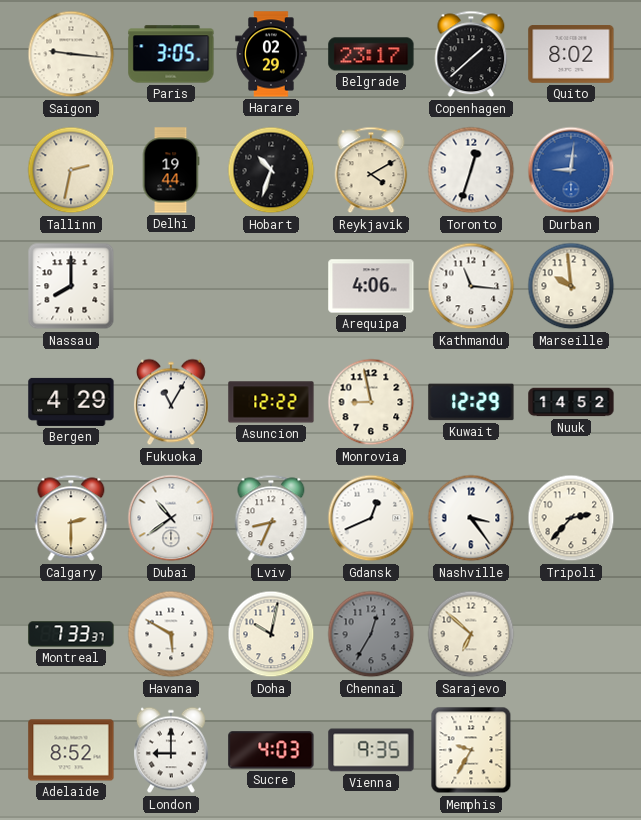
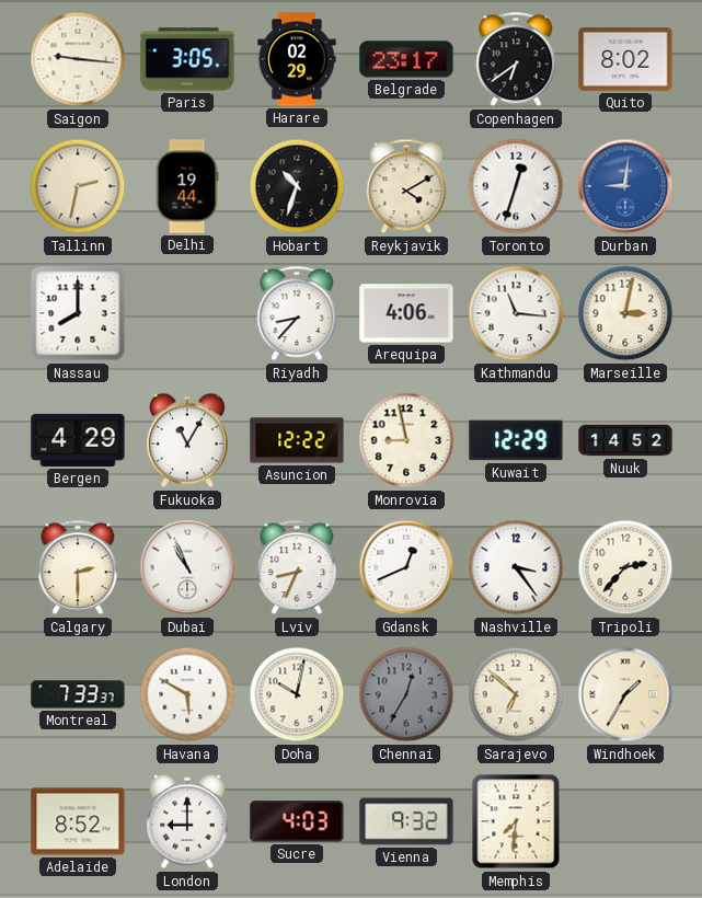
Copenhagen: 1:38 -> 6:39
Riyadh: none -> 8:37
Marseille: 9:59 -> 3:02
Dubai: 10:39 -> 10:56
Windhoek: none -> 1:35
Vienna: 9:35 -> 9:32
Memphis: 9:35 -> 7:31
